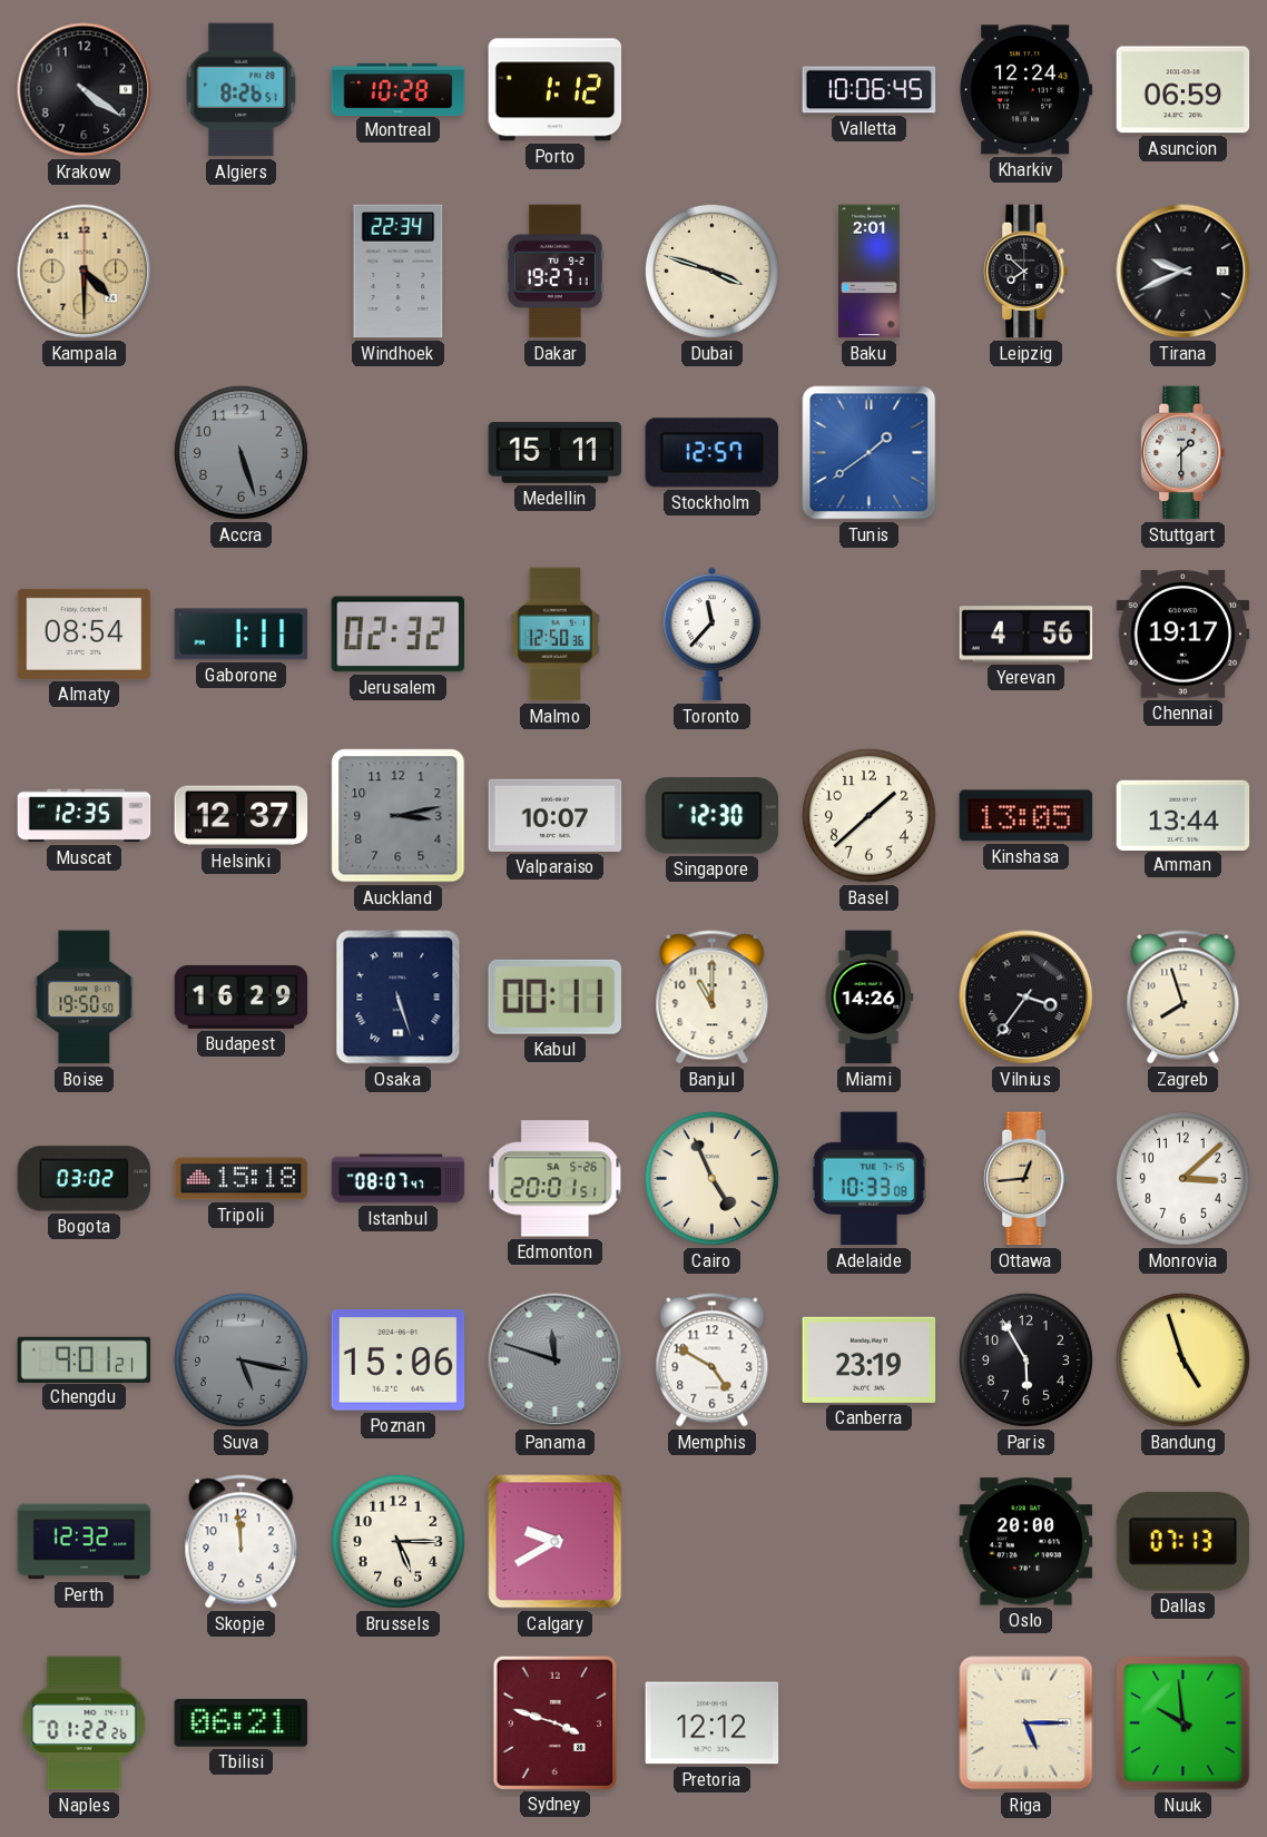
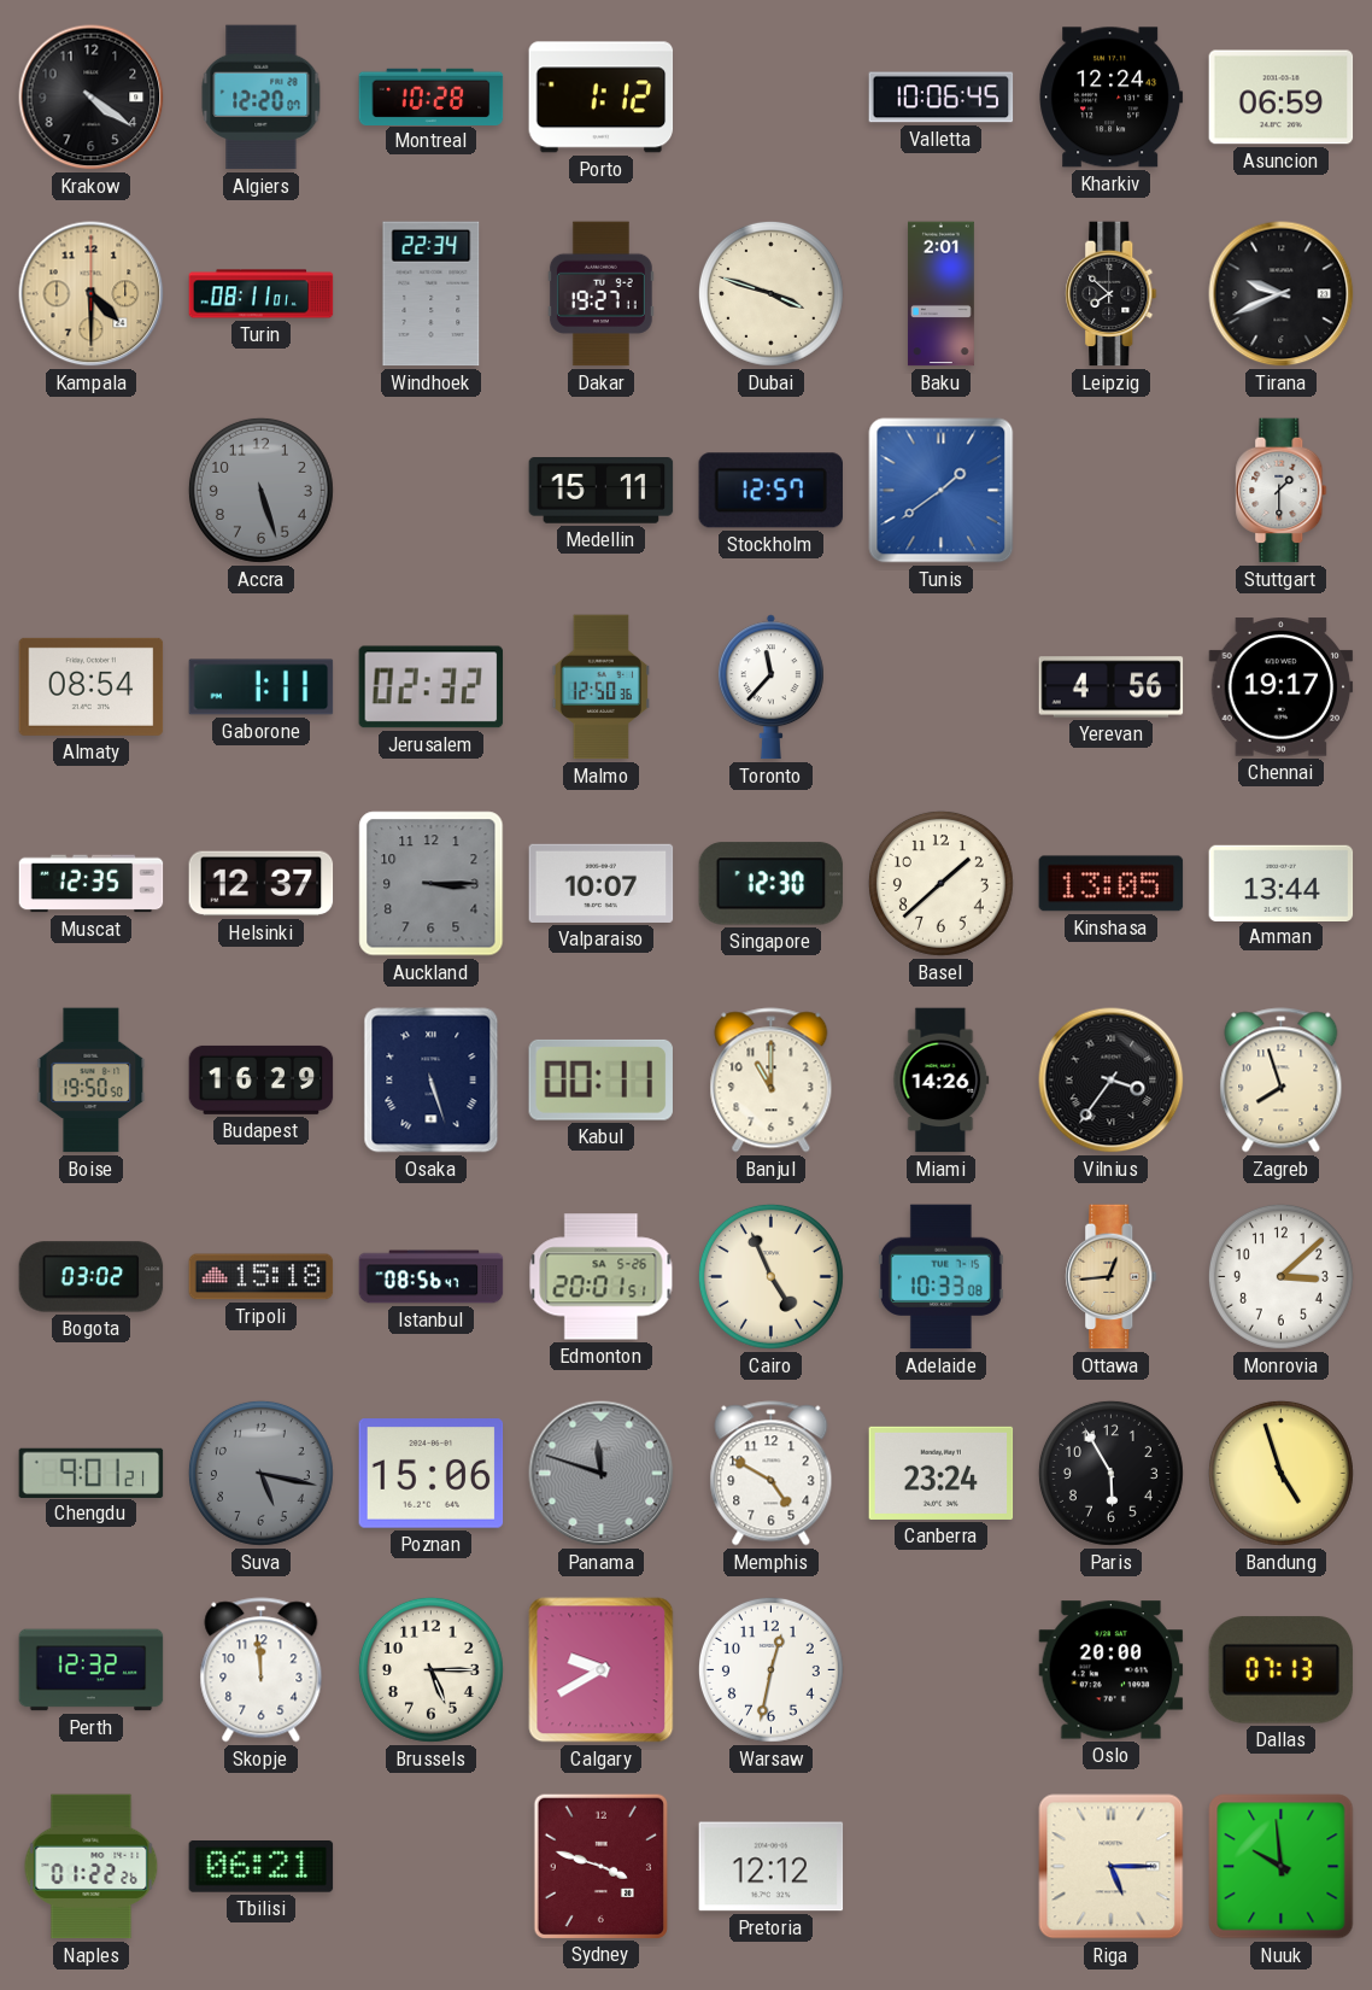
Algiers: 8:26 -> 12:20
Turin: none -> 08:11
Auckland: 3:13 -> 3:15
Istanbul: 08:07 -> 08:56
Canberra: 23:19 -> 23:24
Warsaw: none -> 12:32
